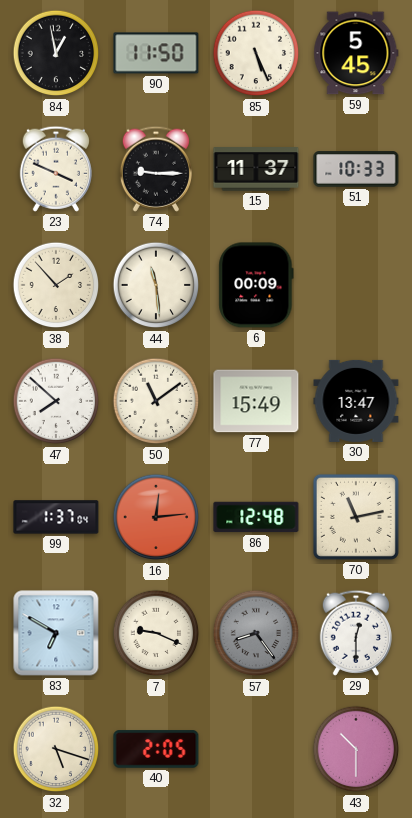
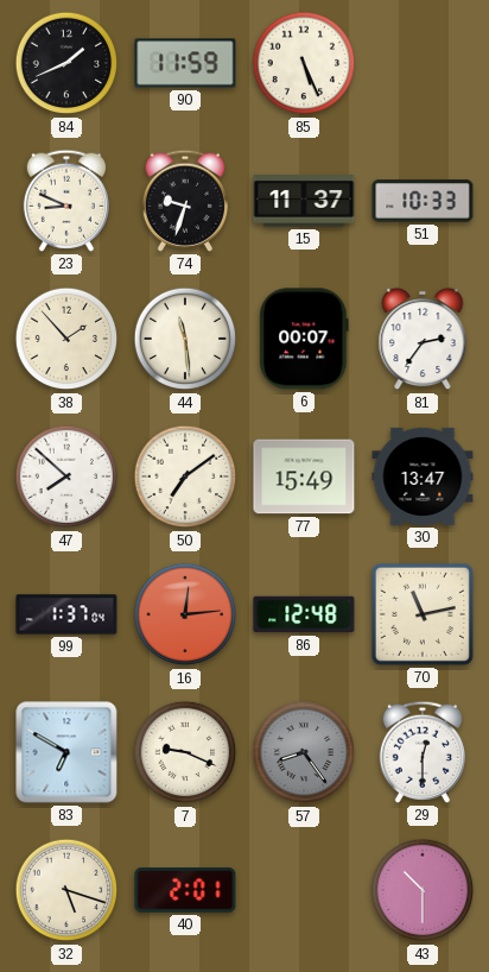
84: 12:58 -> 1:41
90: 11:50 -> 11:59
59: 5:45 -> none
23: 3:49 -> 8:49
74: 9:15 -> 9:33
6: 00:09 -> 00:07
81: none -> 2:36
50: 11:09 -> 7:09
40: 2:05 -> 2:01
